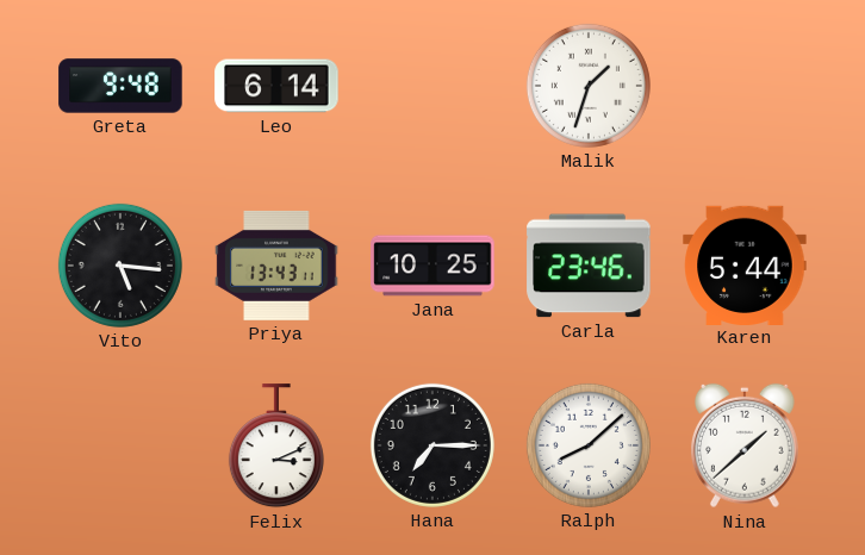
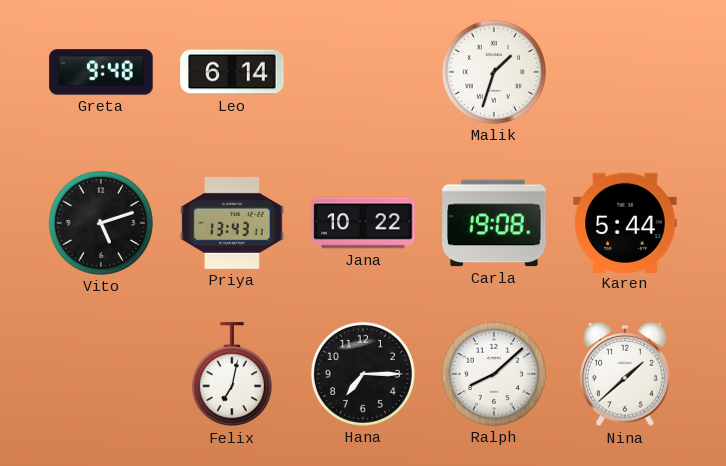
Vito: 5:16 -> 5:12
Jana: 10:25 -> 10:22
Carla: 23:46 -> 19:08
Felix: 3:11 -> 7:02
